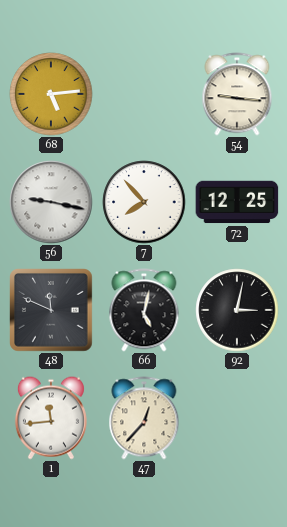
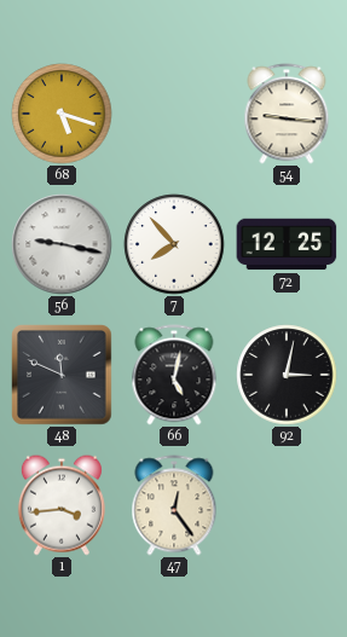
68: 5:14 -> 5:18
1: 11:44 -> 3:44
47: 12:37 -> 12:24
